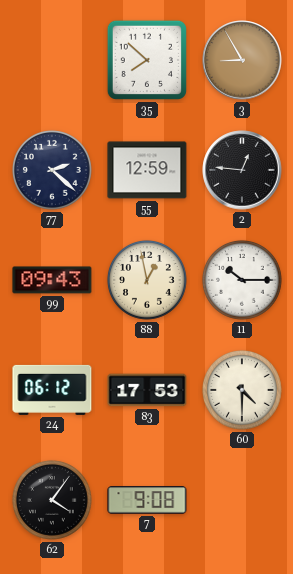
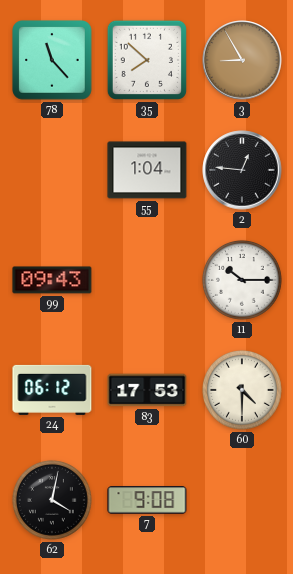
78: none -> 11:23
77: 2:22 -> none
55: 12:59 -> 1:04
88: 12:58 -> none
62: 4:06 -> 4:02
